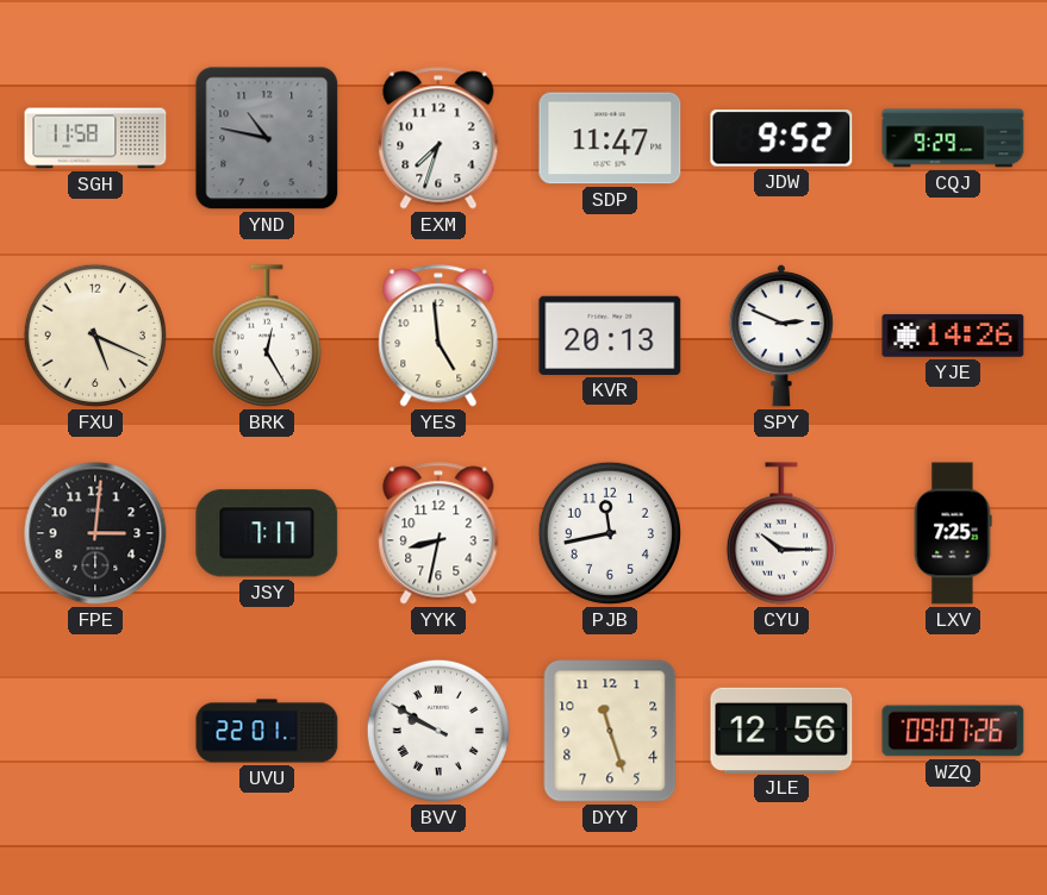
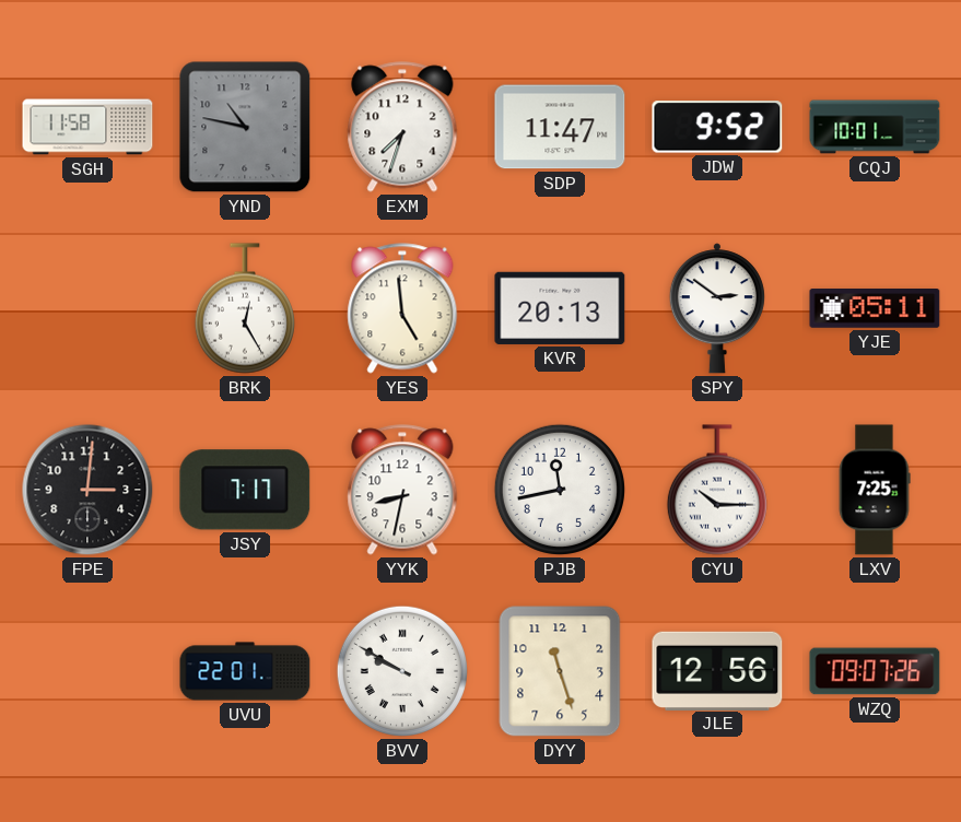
CQJ: 9:29 -> 10:01
FXU: 5:19 -> none
SPY: 2:49 -> 2:51
YJE: 14:26 -> 05:11
